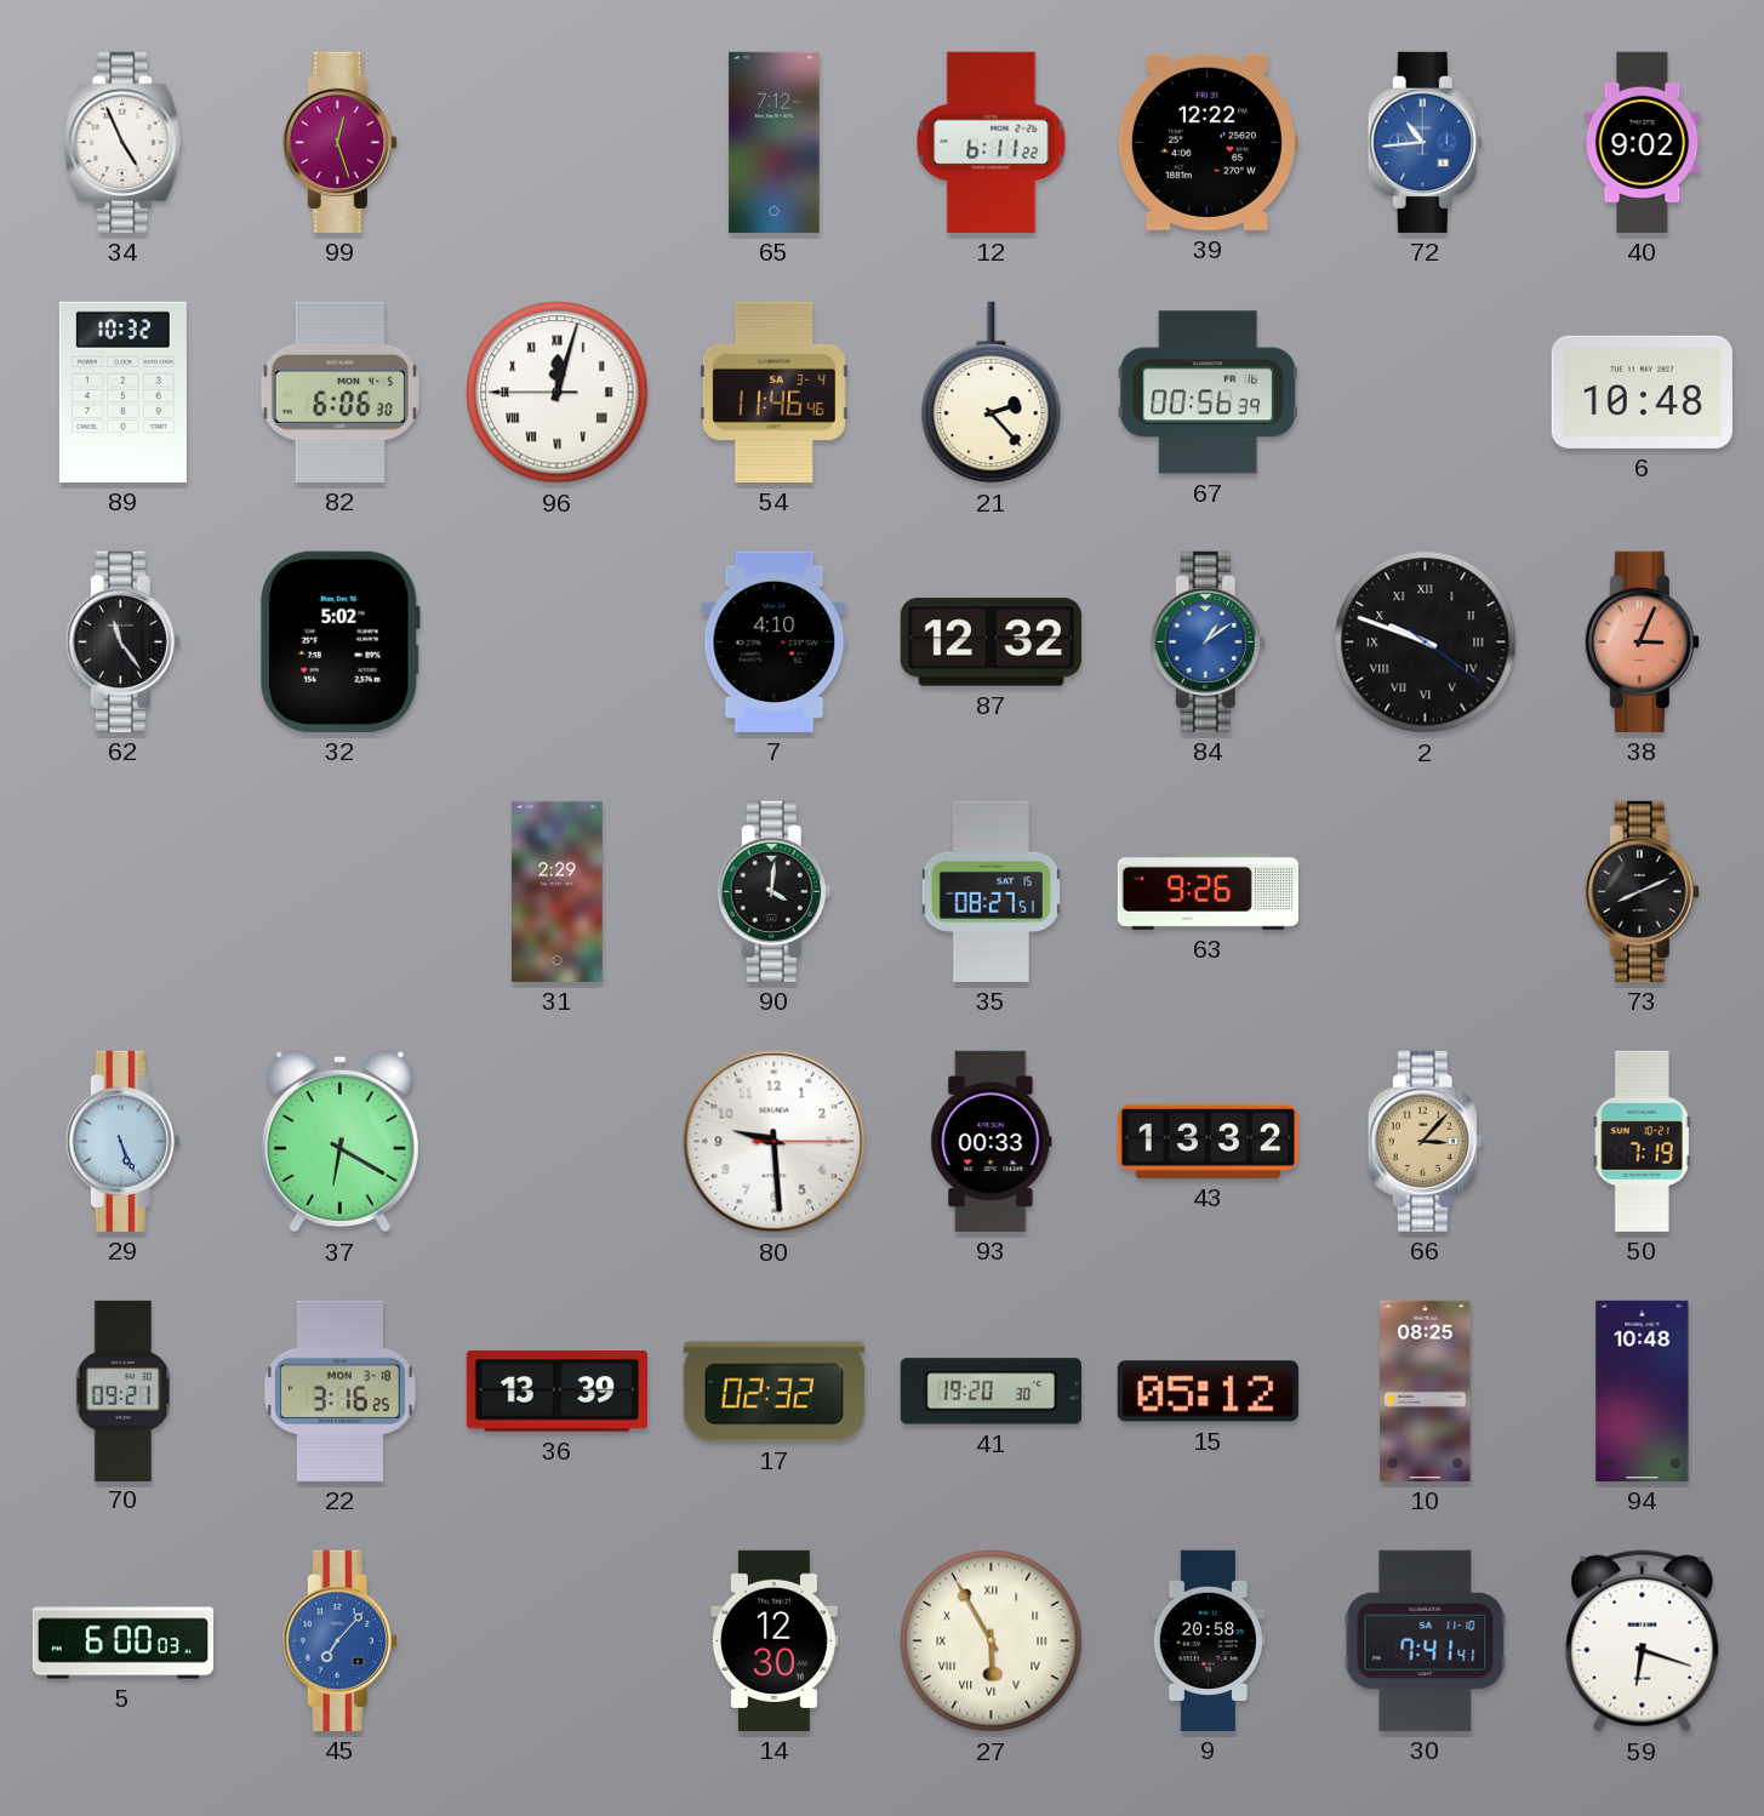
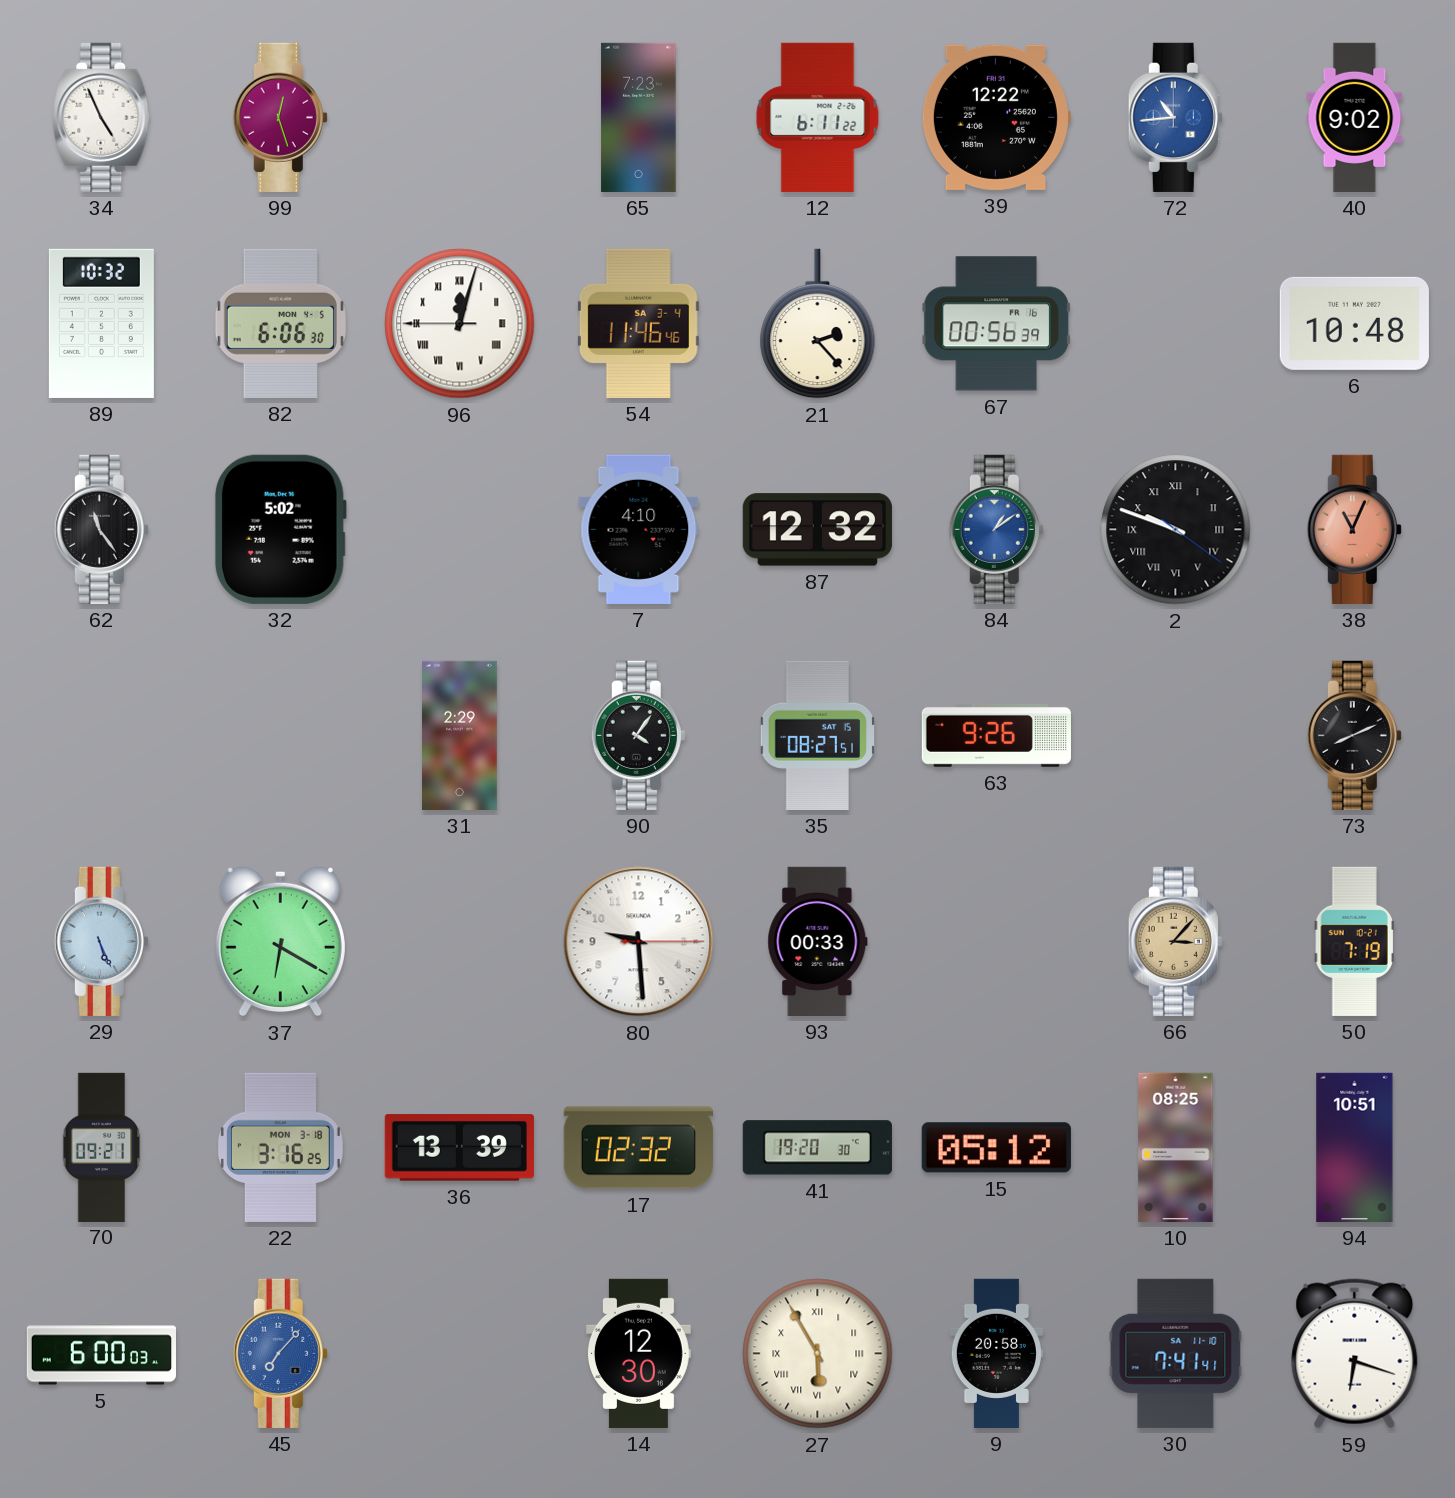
65: 7:12 -> 7:23
38: 3:04 -> 11:04
90: 4:01 -> 4:06
43: 13:32 -> none
94: 10:48 -> 10:51
